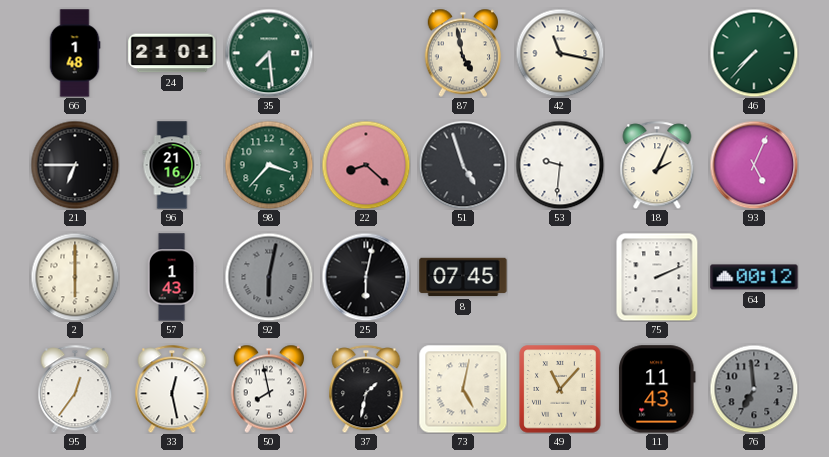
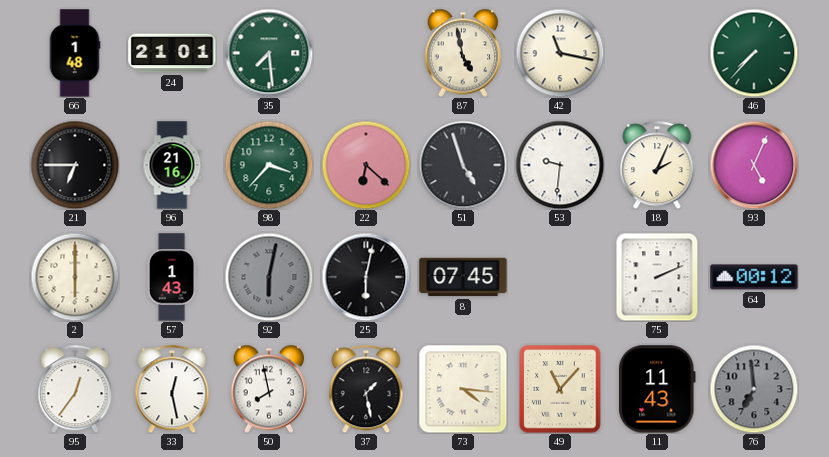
22: 8:22 -> 6:22
37: 1:32 -> 1:28
73: 5:02 -> 4:16
